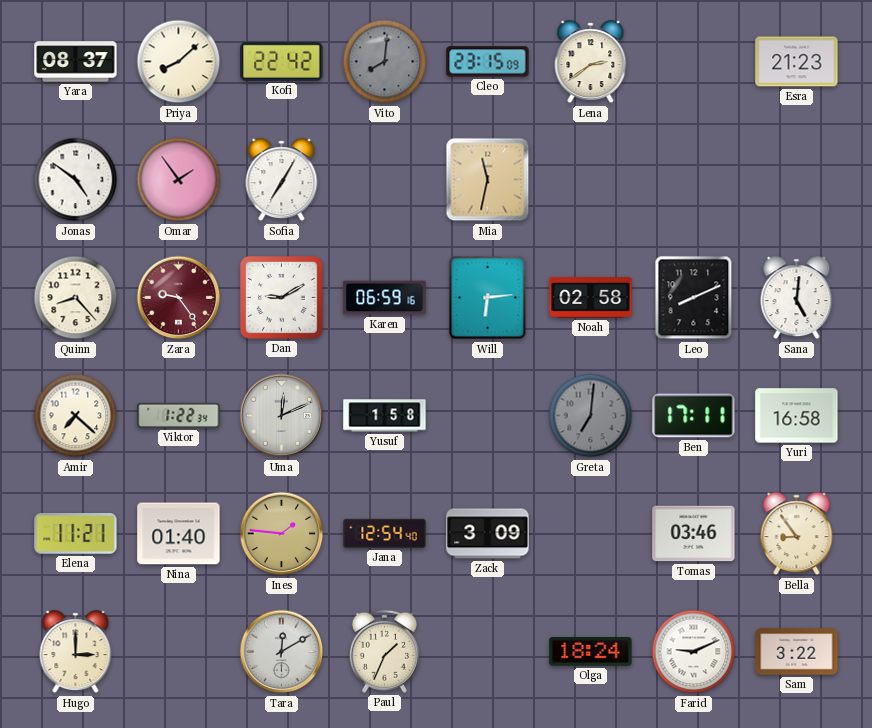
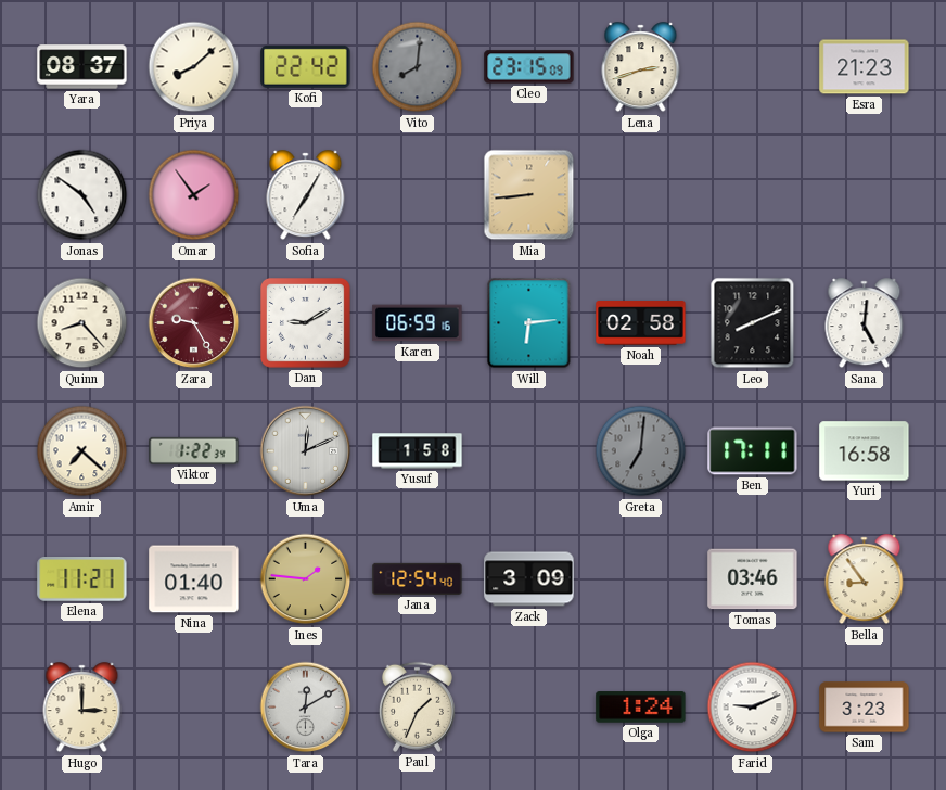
Lena: 2:39 -> 2:42
Mia: 11:32 -> 8:44
Zara: 9:24 -> 9:25
Olga: 18:24 -> 1:24
Sam: 3:22 -> 3:23
